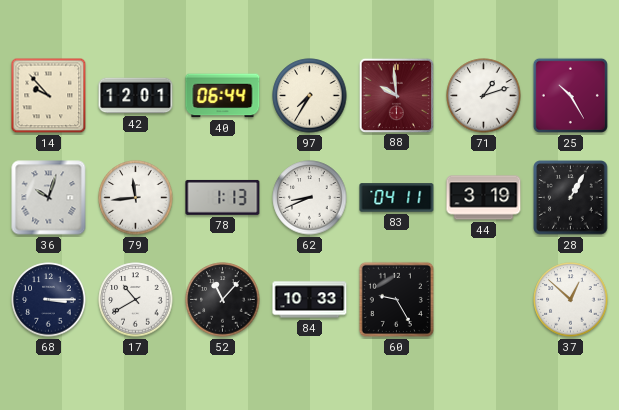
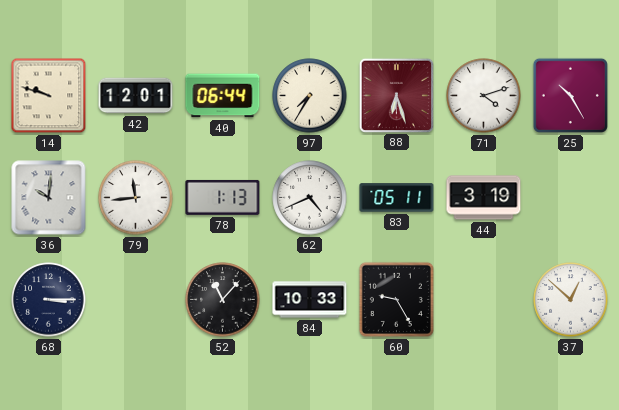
14: 9:53 -> 9:48
88: 9:59 -> 6:27
71: 1:12 -> 4:12
36: 10:03 -> 10:01
62: 8:41 -> 4:41
83: 04:11 -> 05:11
28: 1:05 -> none
17: 10:40 -> none
